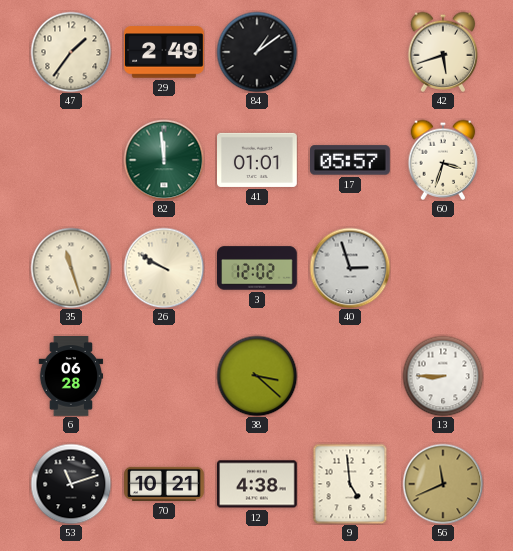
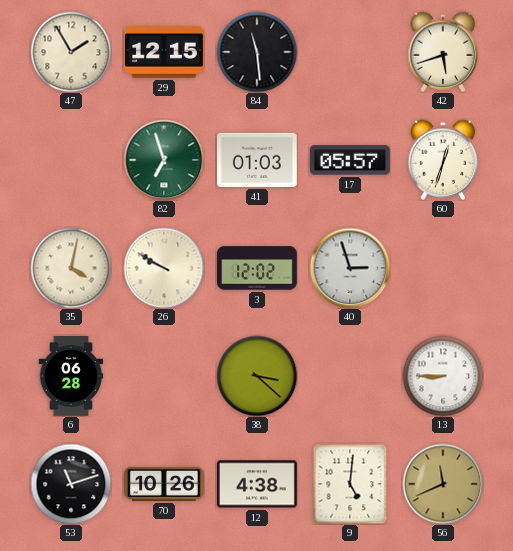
47: 1:36 -> 1:55
29: 2:49 -> 12:15
84: 1:09 -> 11:29
82: 11:59 -> 6:57
41: 01:01 -> 01:03
60: 3:33 -> 12:33
35: 11:27 -> 4:02
70: 10:21 -> 10:26
9: 4:59 -> 5:01
